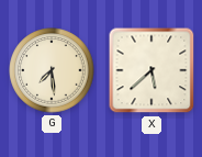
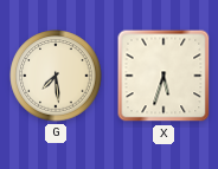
X: 5:38 -> 5:33
